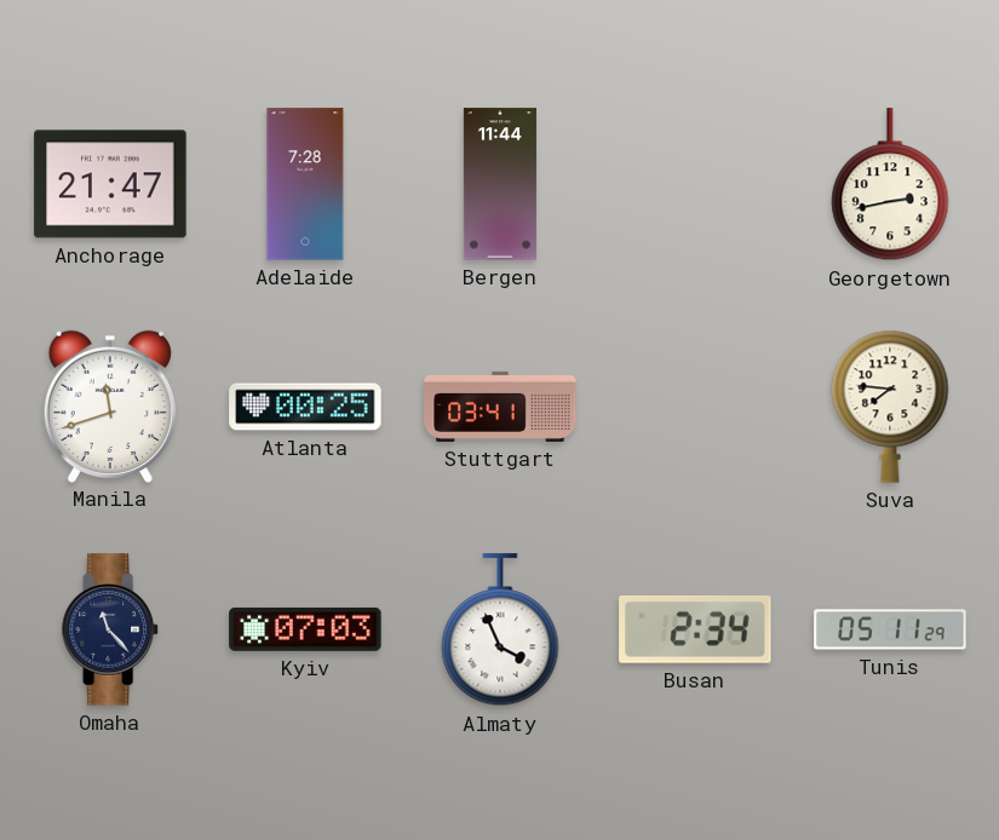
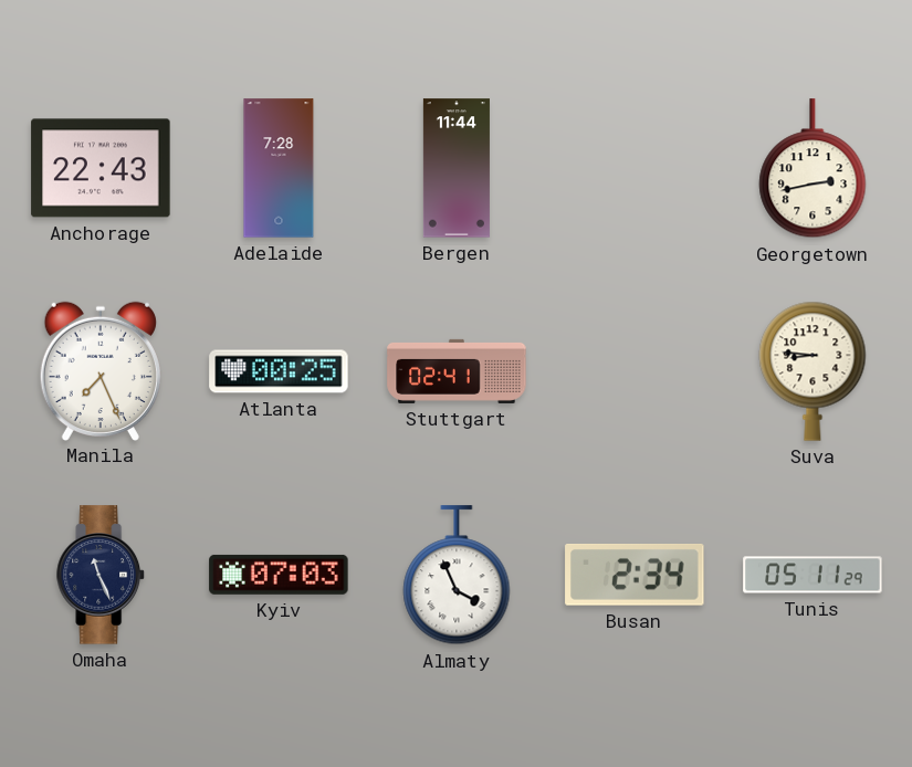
Anchorage: 21:47 -> 22:43
Manila: 11:42 -> 7:26
Stuttgart: 03:41 -> 02:41
Suva: 7:46 -> 8:46
Omaha: 11:23 -> 11:26
